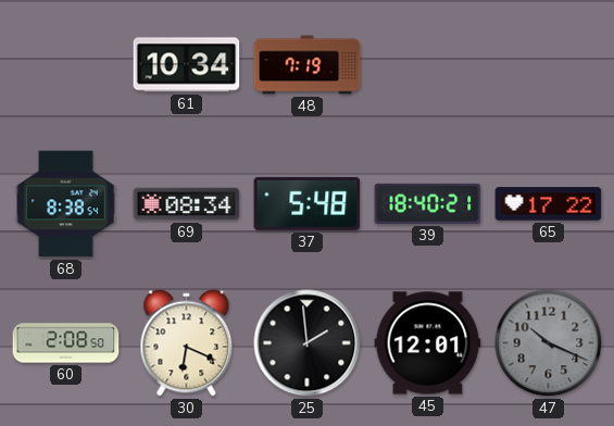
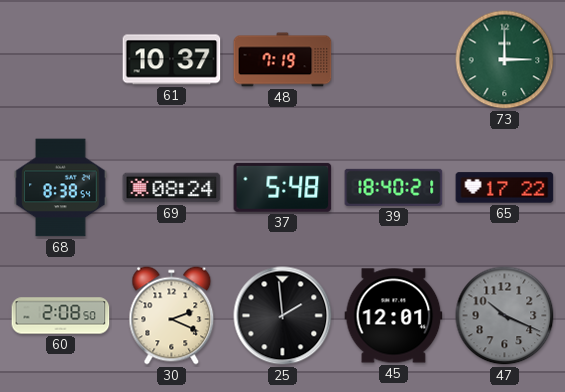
61: 10:34 -> 10:37
73: none -> 3:00
69: 08:34 -> 08:24
30: 6:19 -> 2:19
